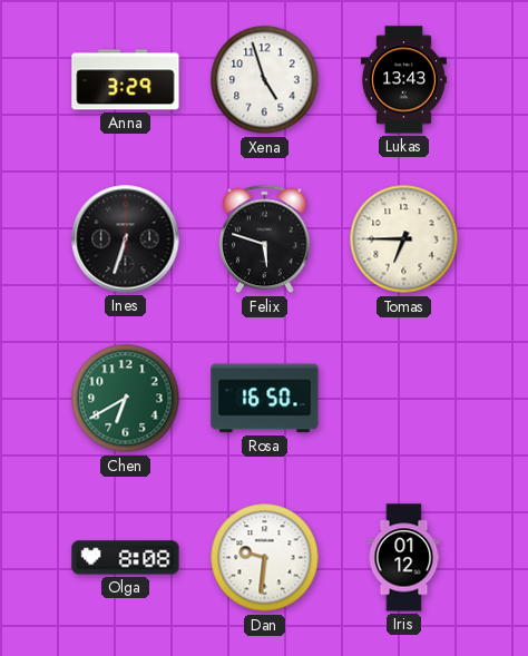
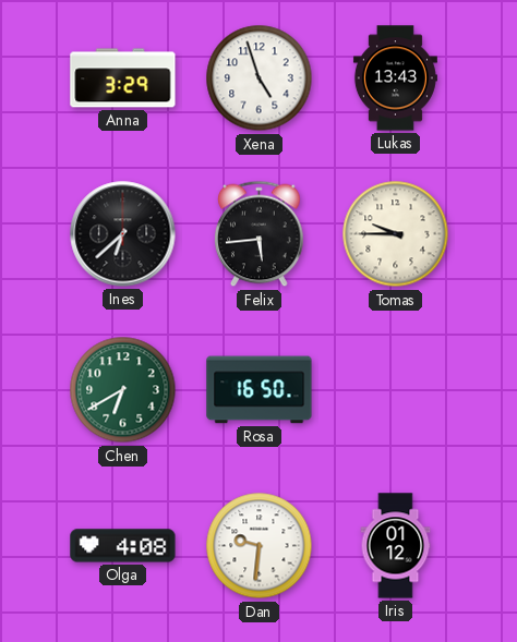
Ines: 6:33 -> 6:38
Felix: 5:48 -> 5:44
Tomas: 6:45 -> 9:45
Olga: 8:08 -> 4:08
